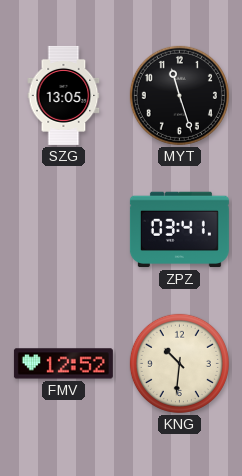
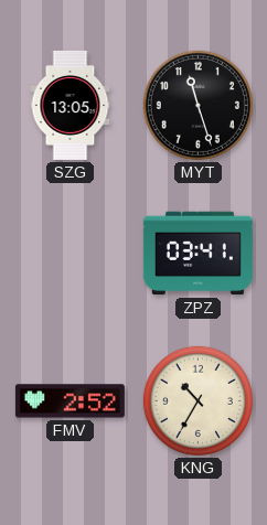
FMV: 12:52 -> 2:52
KNG: 10:31 -> 10:35
